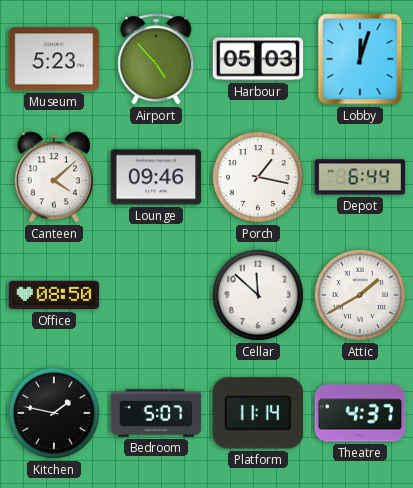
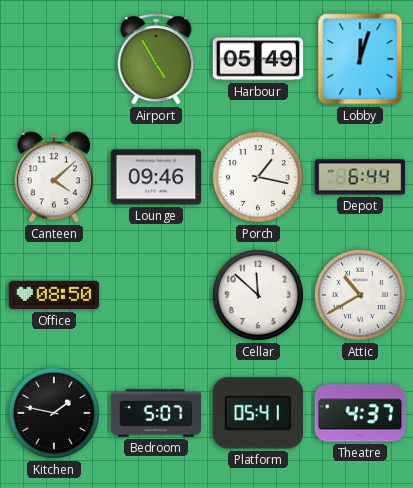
Museum: 5:23 -> none
Airport: 4:53 -> 4:55
Harbour: 05:03 -> 05:49
Attic: 1:40 -> 10:40
Platform: 11:14 -> 05:41
